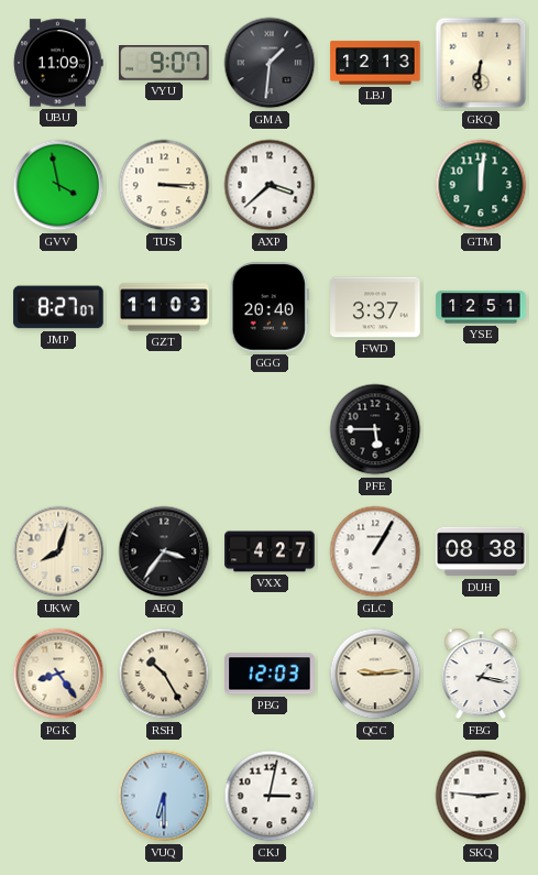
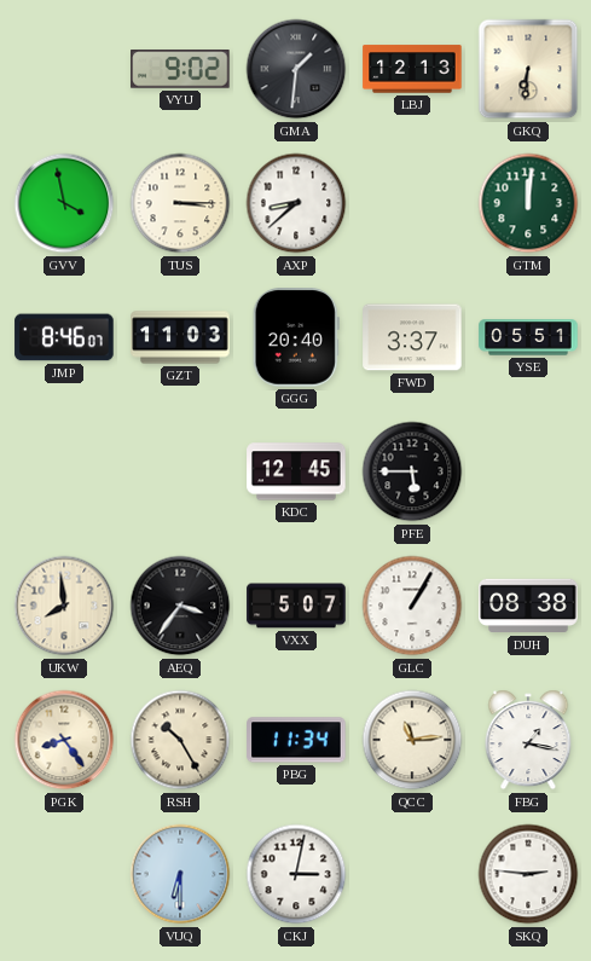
UBU: 11:09 -> none
VYU: 9:07 -> 9:02
AXP: 3:38 -> 8:38
JMP: 8:27 -> 8:46
YSE: 12:51 -> 05:51
KDC: none -> 12:45
UKW: 8:03 -> 7:59
VXX: 4:27 -> 5:07
PBG: 12:03 -> 11:34
QCC: 9:14 -> 11:14
